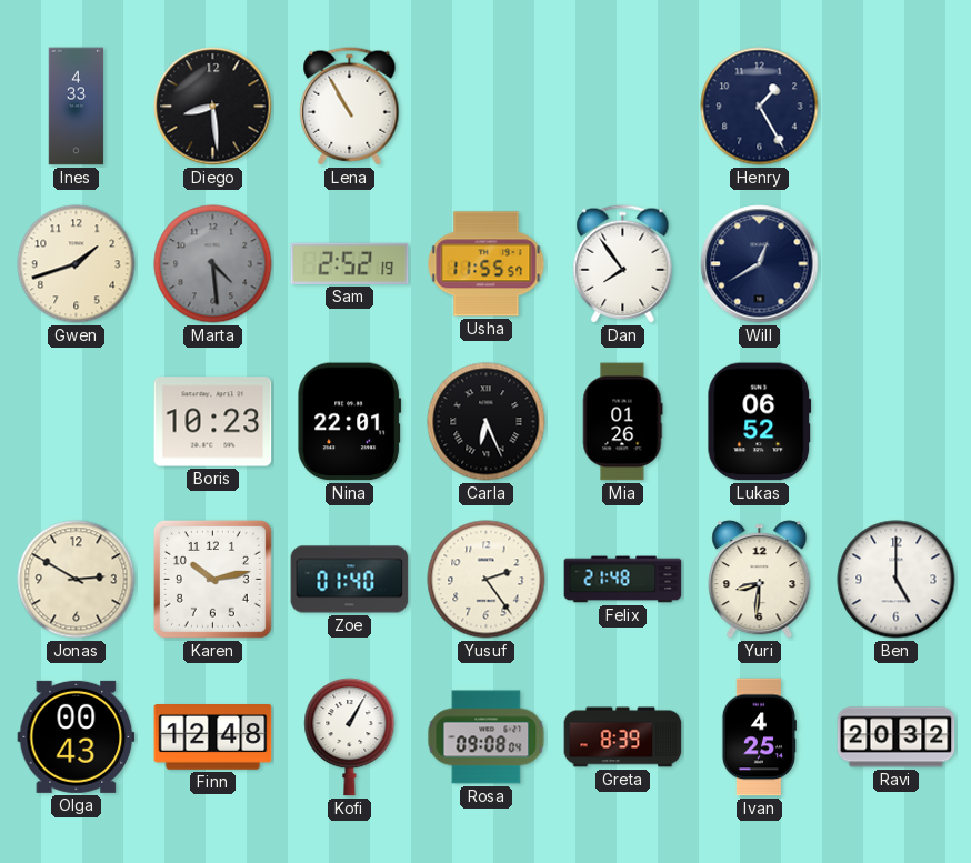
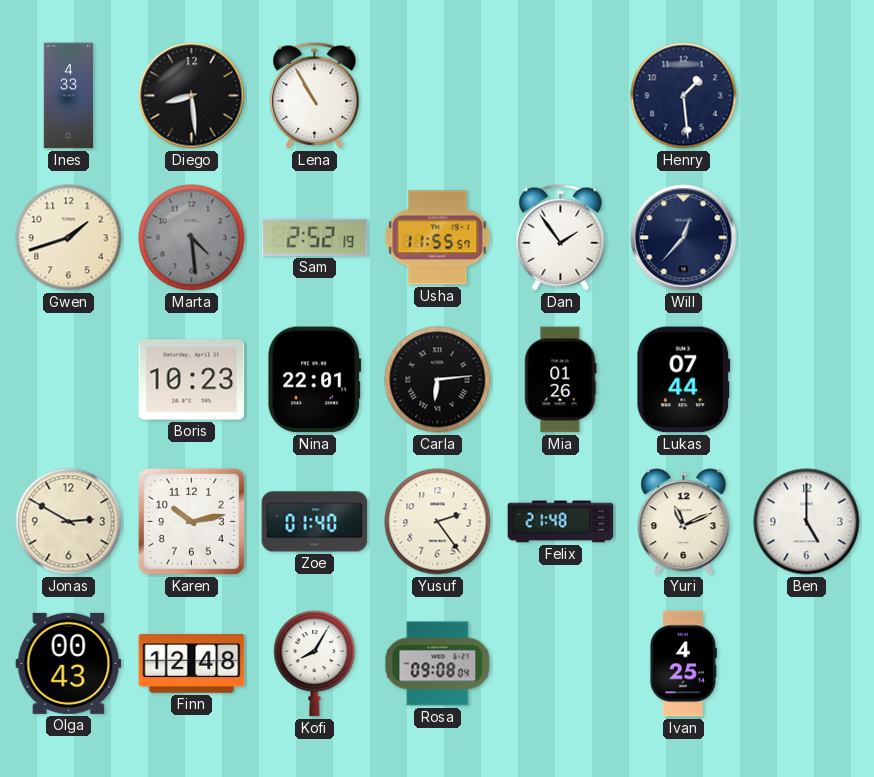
Henry: 1:25 -> 1:29
Dan: 7:54 -> 1:54
Will: 12:40 -> 12:37
Carla: 6:26 -> 6:14
Lukas: 06:52 -> 07:44
Yuri: 8:31 -> 11:11
Kofi: 1:05 -> 8:05
Greta: 8:39 -> none
Ravi: 20:32 -> none
